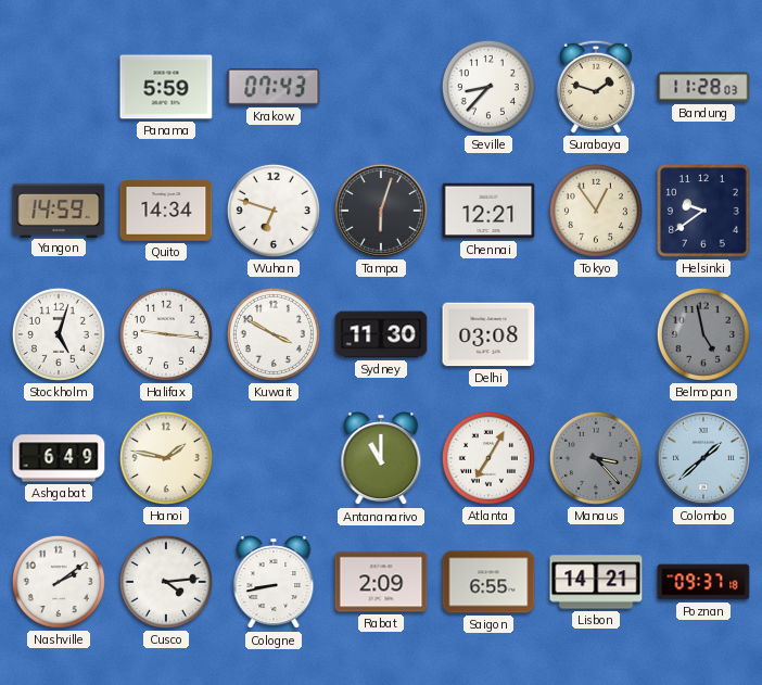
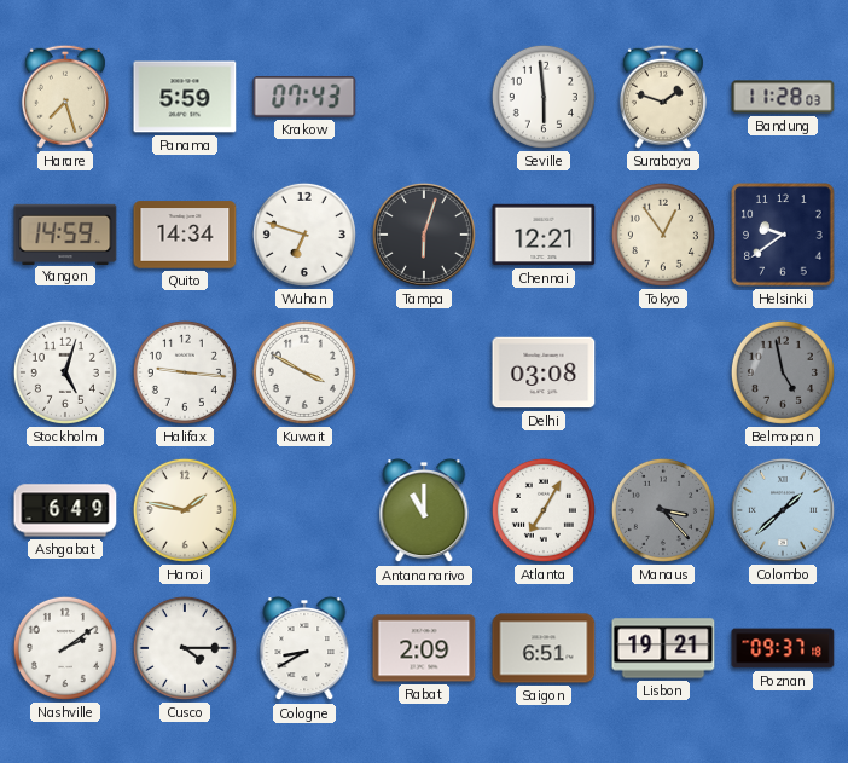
Harare: none -> 7:27
Seville: 8:37 -> 5:59
Sydney: 11:30 -> none
Cusco: 4:14 -> 4:15
Cologne: 8:43 -> 8:40
Saigon: 6:55 -> 6:51
Lisbon: 14:21 -> 19:21
